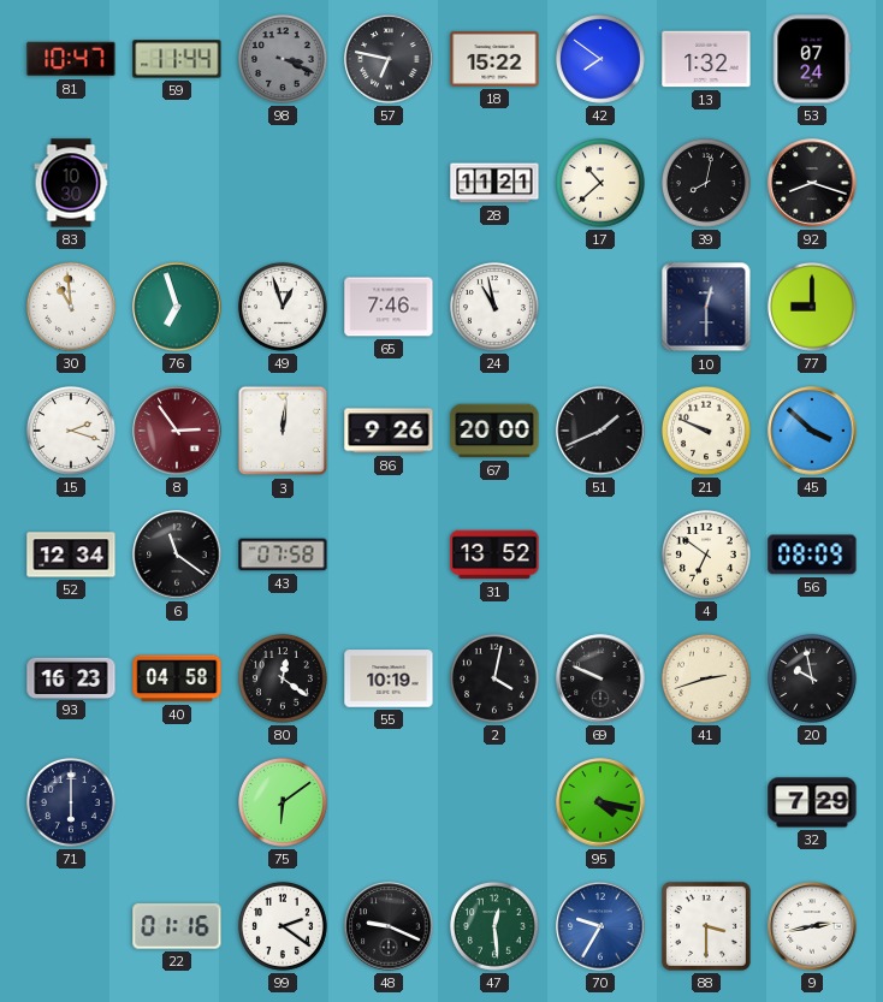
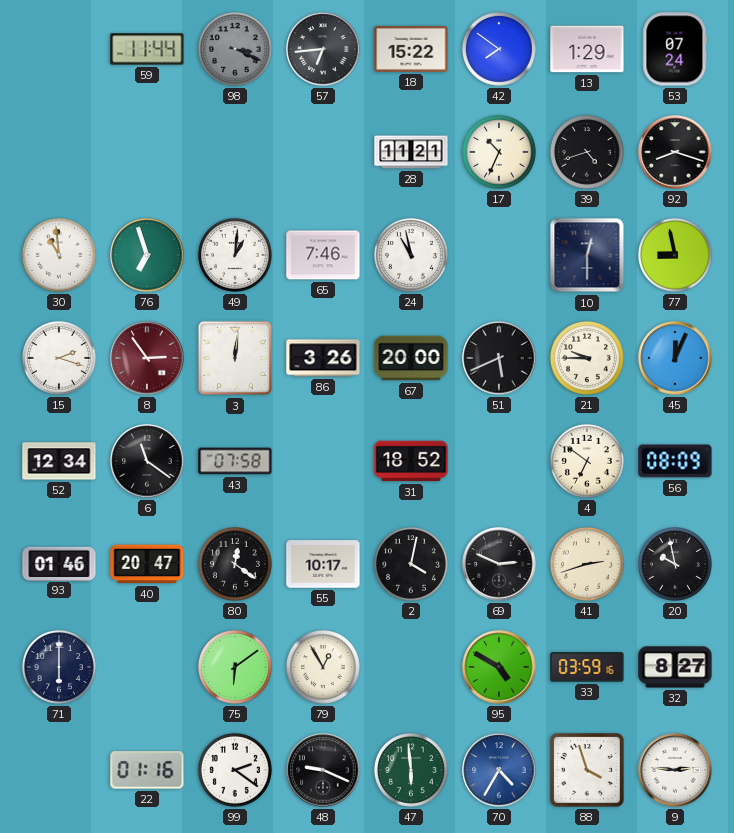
81: 10:47 -> none
57: 6:47 -> 6:44
13: 1:32 -> 1:29
83: 10:30 -> none
17: 10:38 -> 10:34
39: 8:02 -> 4:42
49: 12:57 -> 1:01
77: 9:00 -> 8:58
86: 9:26 -> 3:26
51: 1:41 -> 5:41
21: 9:49 -> 9:45
45: 3:52 -> 12:04
31: 13:52 -> 18:52
93: 16:23 -> 01:46
40: 04:58 -> 20:47
55: 10:19 -> 10:17
69: 9:49 -> 2:49
79: none -> 12:55
95: 4:17 -> 4:50
33: none -> 03:59
32: 7:29 -> 8:27
47: 12:29 -> 5:59
70: 9:35 -> 4:35
88: 3:30 -> 3:57
9: 2:43 -> 2:46
